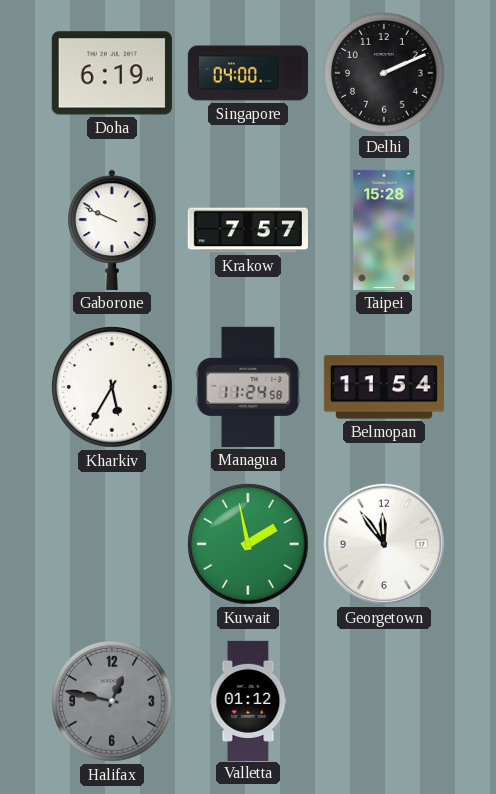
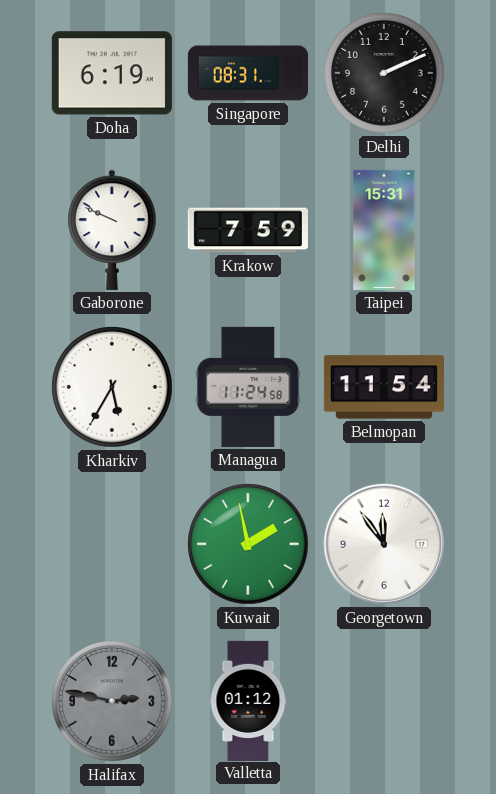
Singapore: 04:00 -> 08:31
Krakow: 7:57 -> 7:59
Taipei: 15:28 -> 15:31
Halifax: 12:47 -> 2:47
